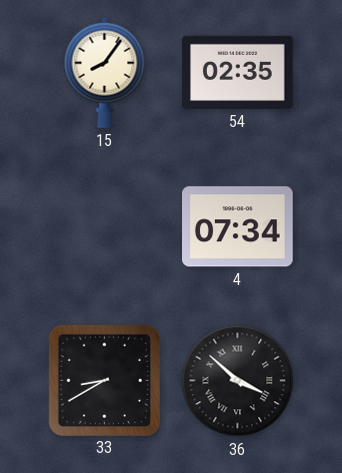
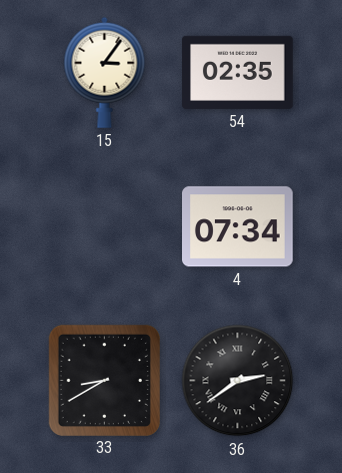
15: 8:06 -> 3:06
36: 3:52 -> 2:39
